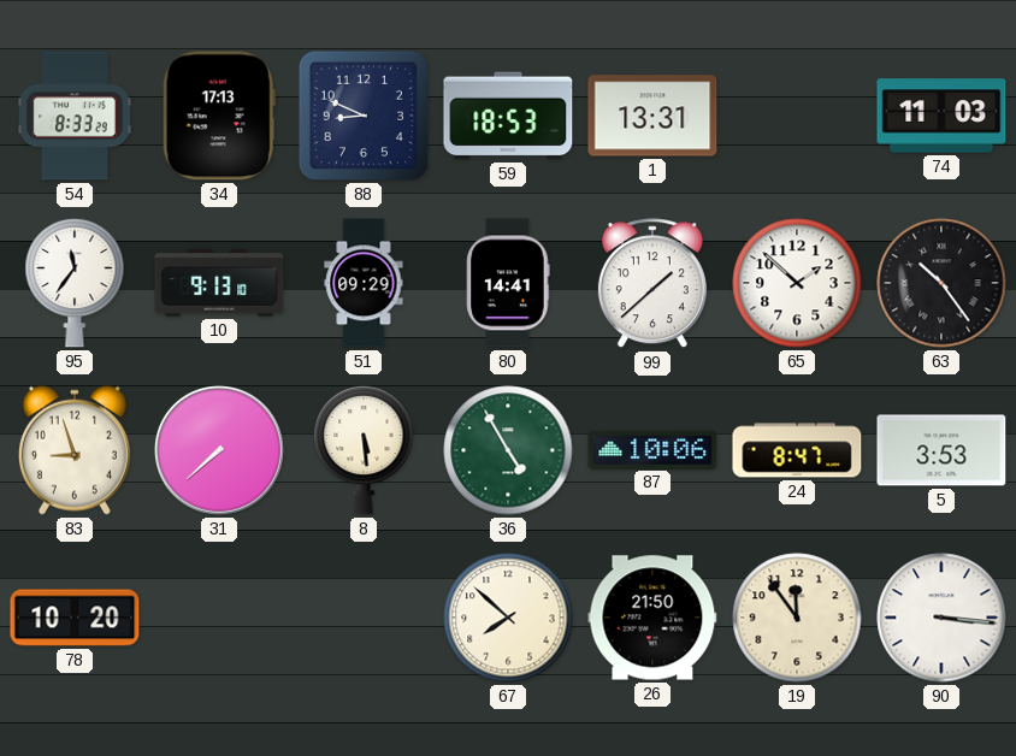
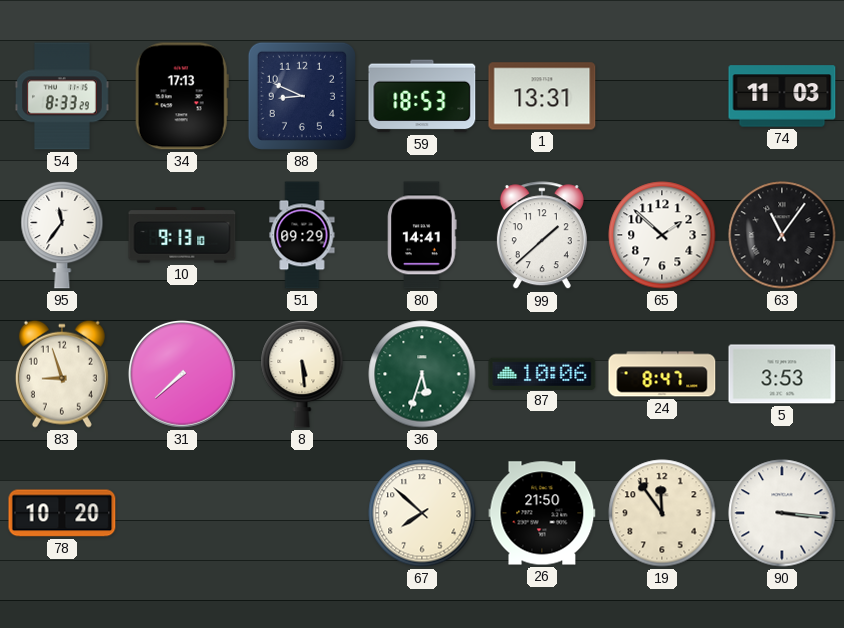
63: 10:24 -> 11:06
36: 4:55 -> 5:33
